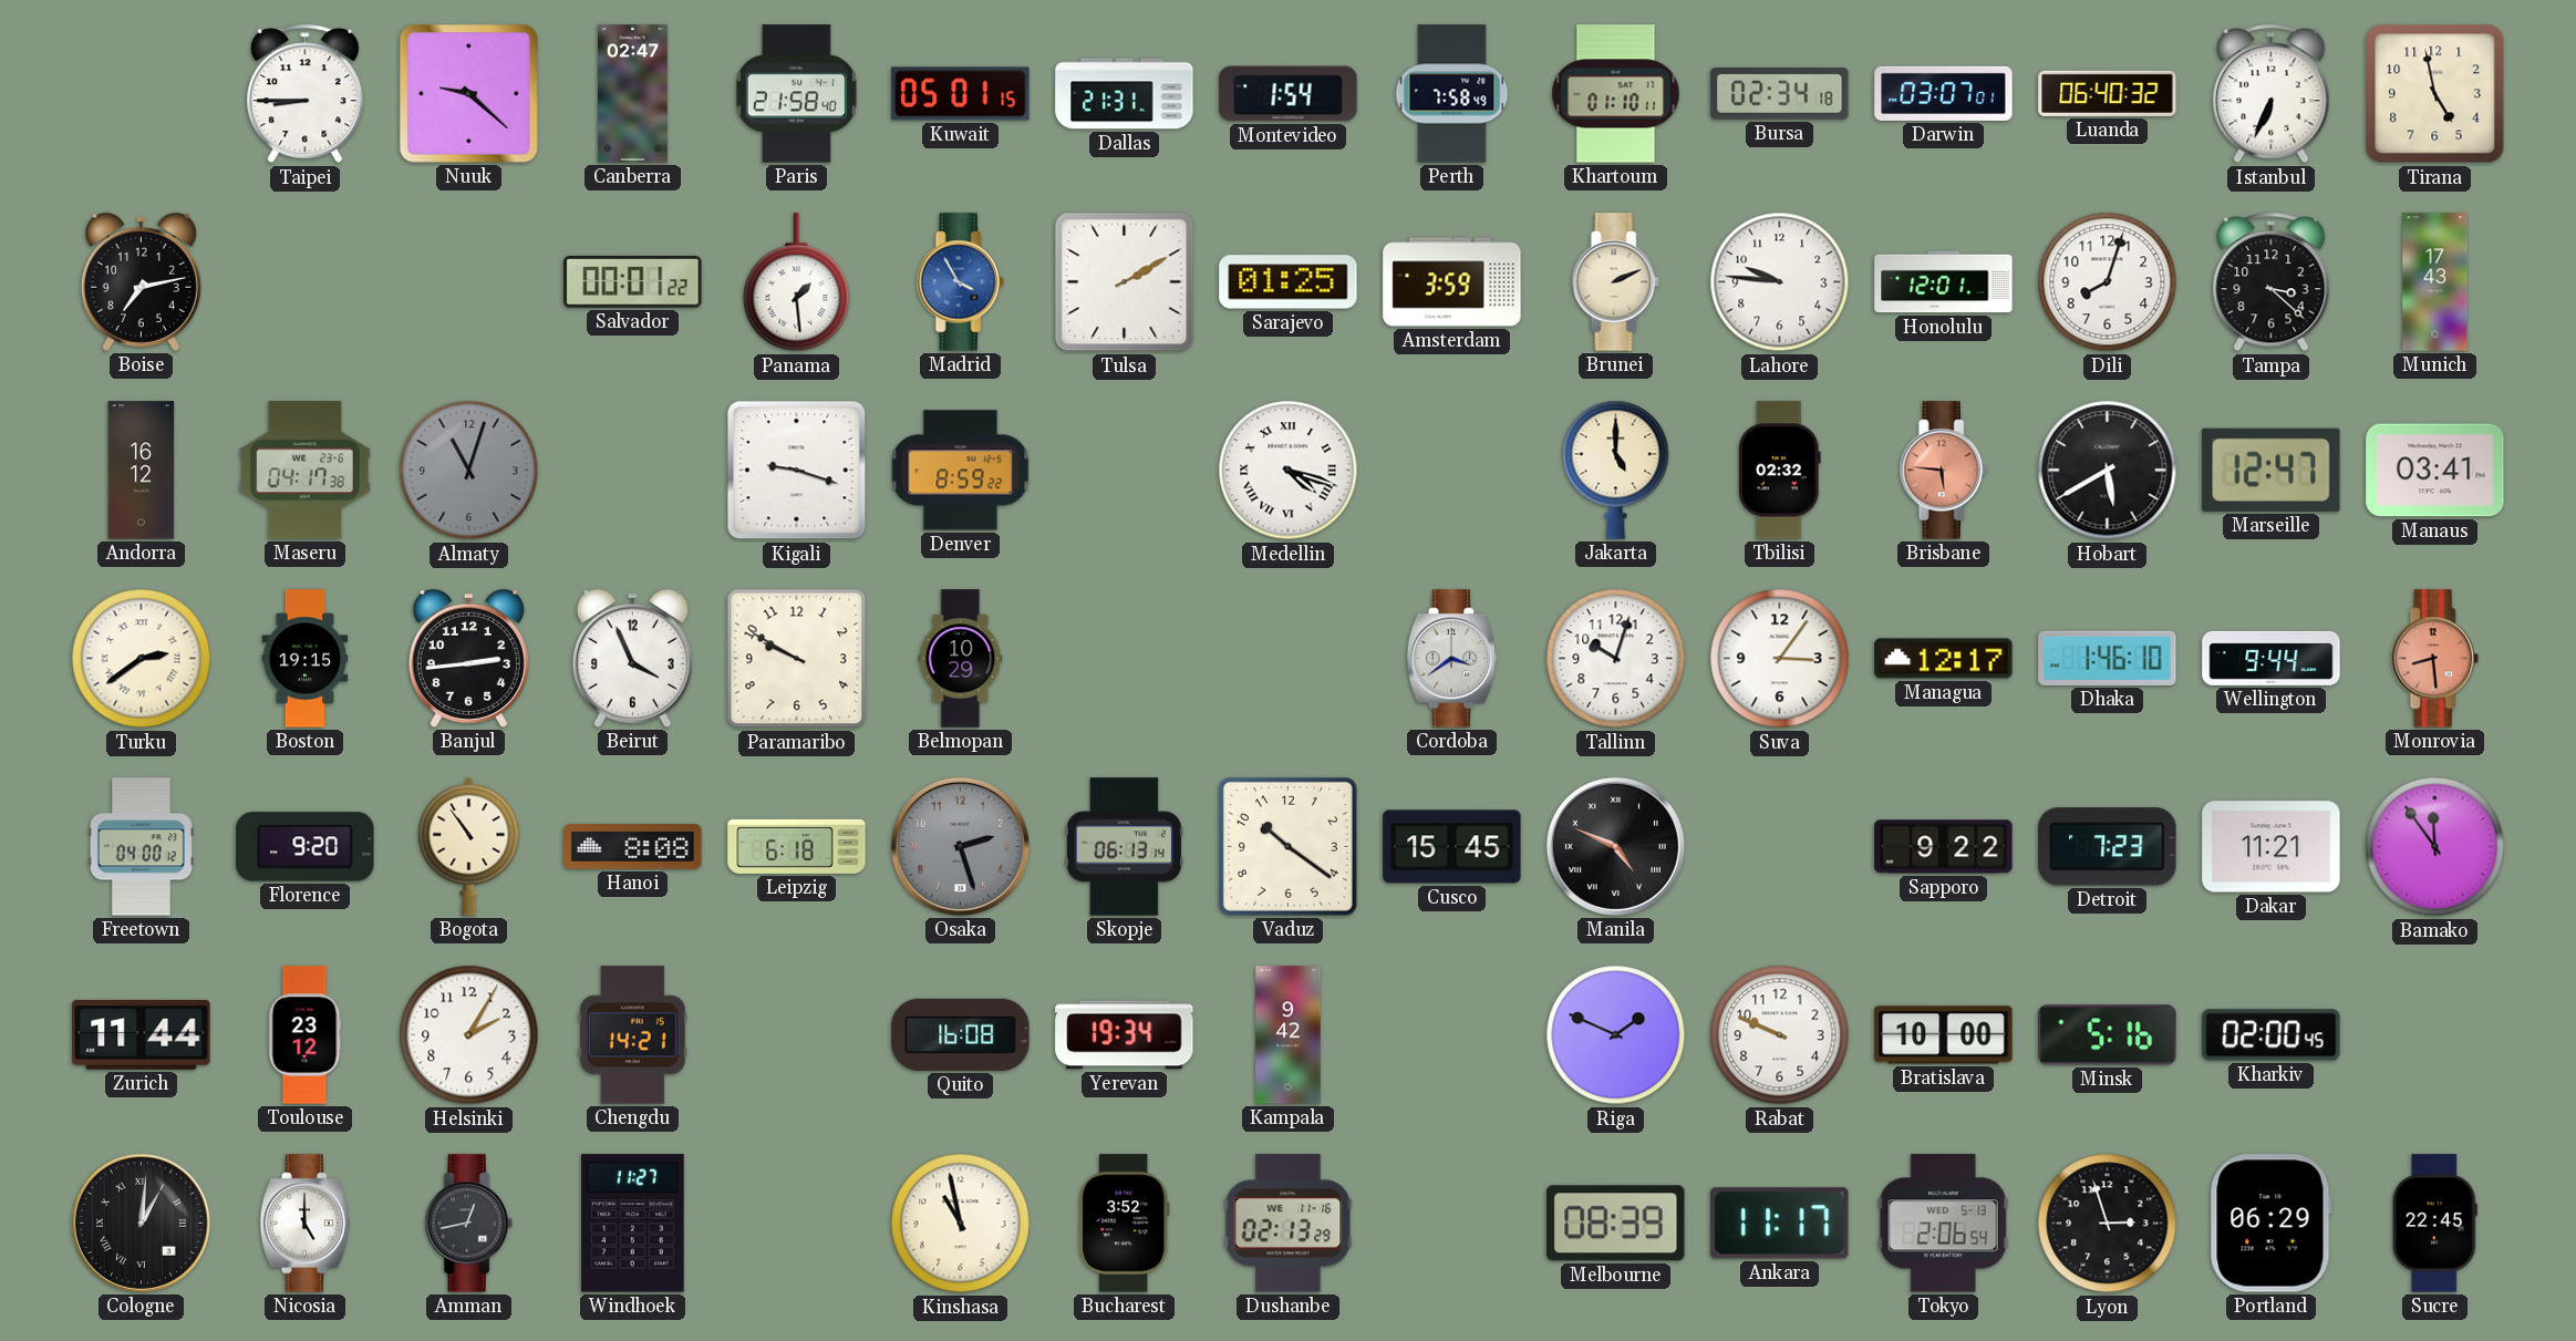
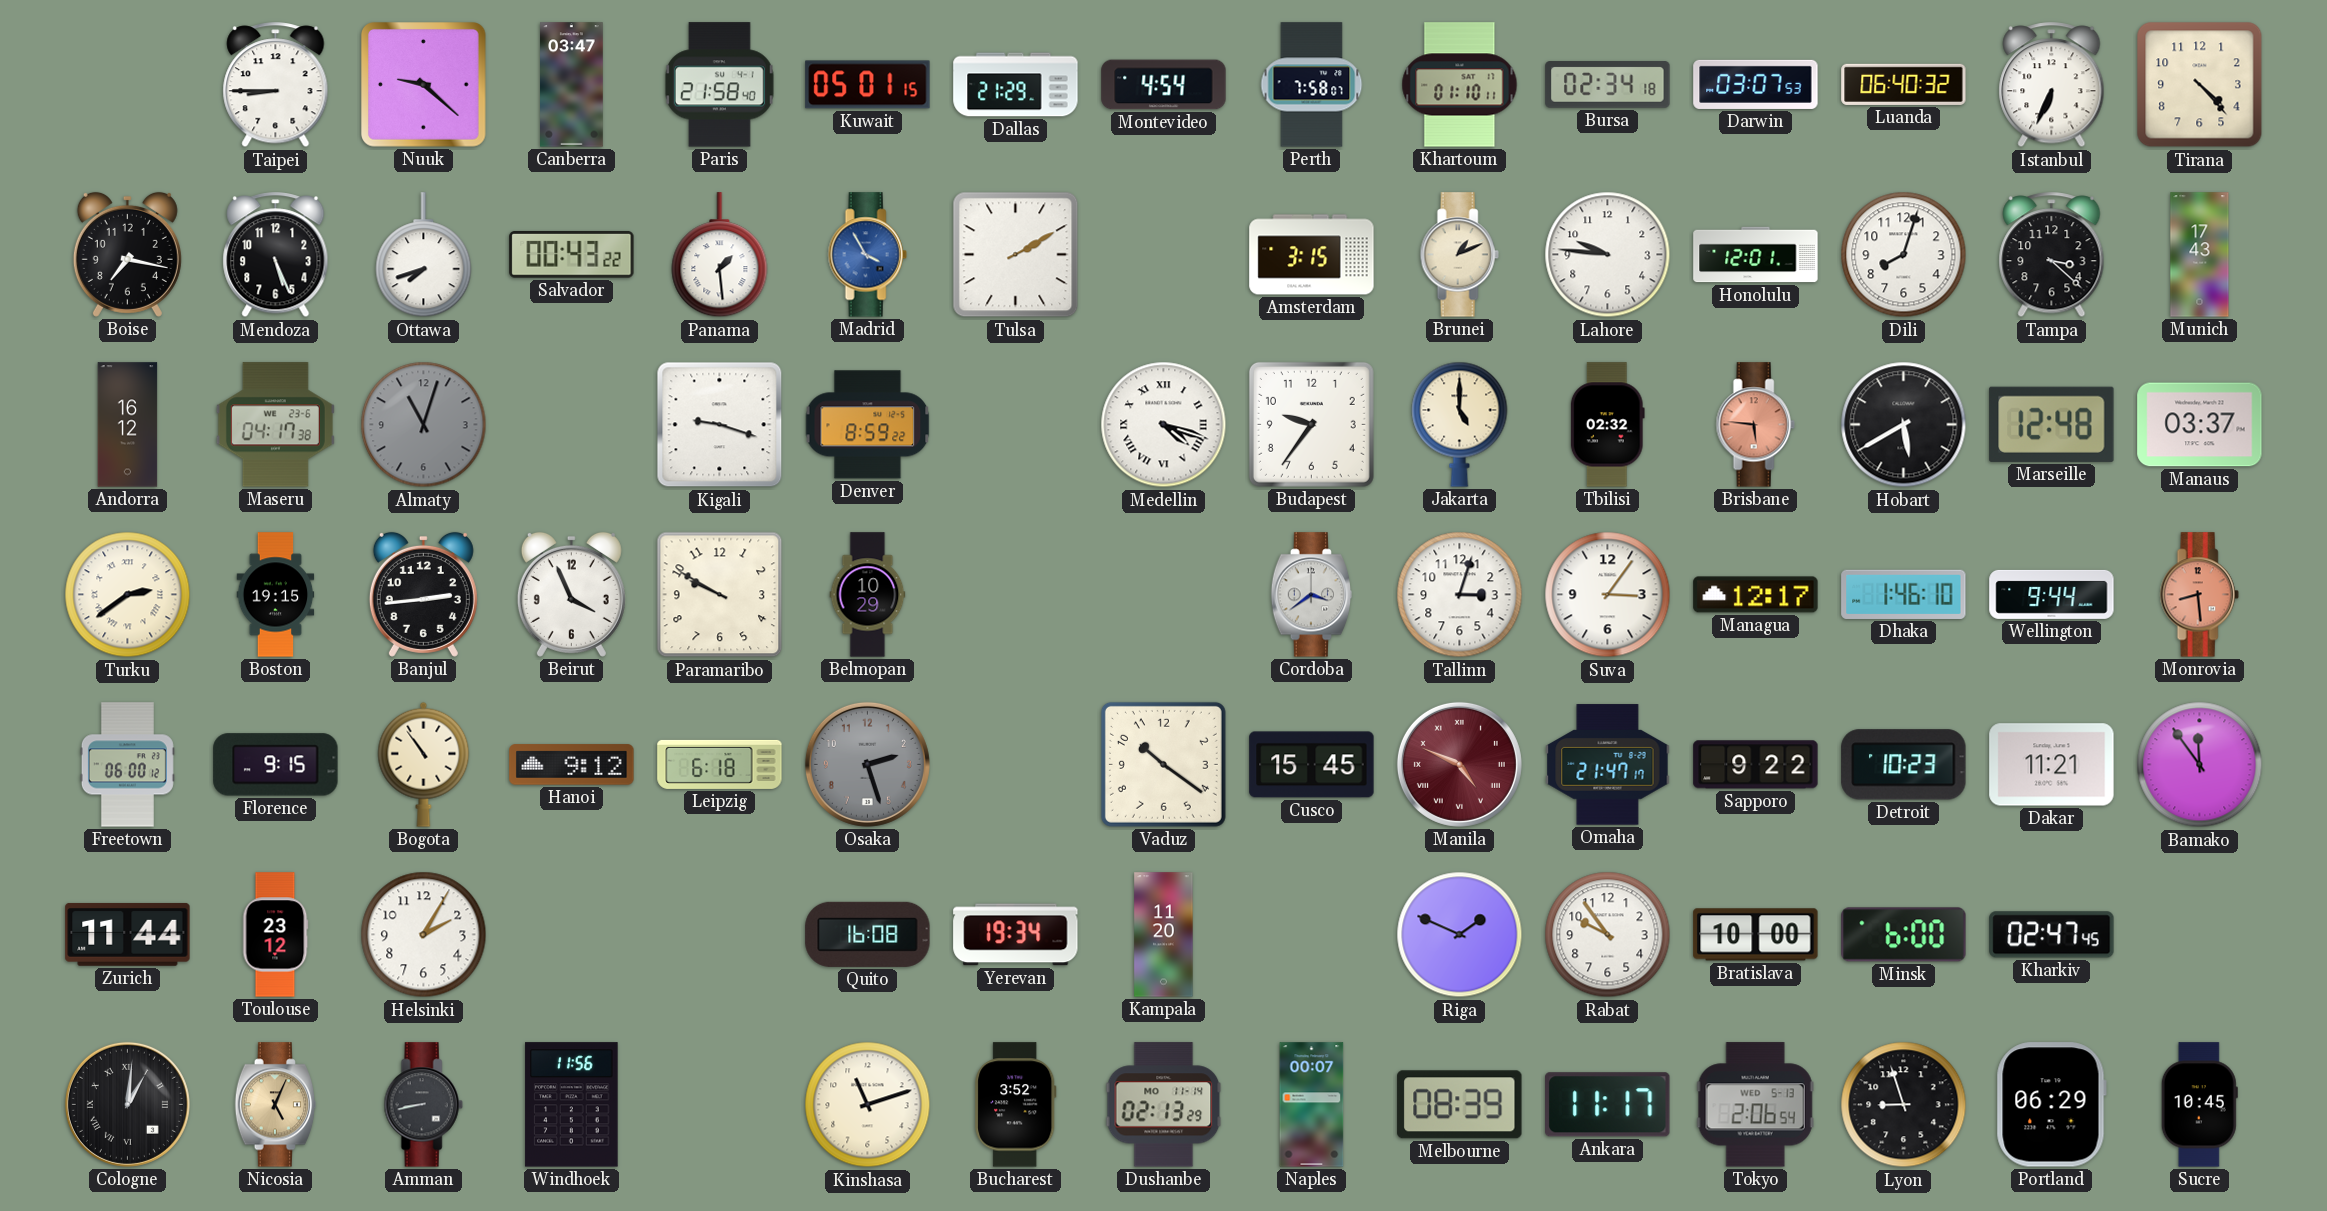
Canberra: 02:47 -> 03:47
Dallas: 21:31 -> 21:29
Montevideo: 1:54 -> 4:54
Perth: 7:58:49 -> 7:58:07
Darwin: 03:07:01 -> 03:07:53
Tirana: 4:58 -> 4:23
Boise: 7:13 -> 7:17
Mendoza: none -> 5:26
Ottawa: none -> 7:42
Salvador: 00:01 -> 00:43
Sarajevo: 01:25 -> none
Amsterdam: 3:59 -> 3:15
Brunei: 2:11 -> 1:11
Budapest: none -> 9:36
Marseille: 12:47 -> 12:48
Manaus: 03:41 -> 03:37
Tallinn: 10:03 -> 3:03
Freetown: 04:00 -> 06:00
Florence: 9:20 -> 9:15
Hanoi: 8:08 -> 9:12
Skopje: 06:13 -> none
Manila dial: black -> burgundy
Omaha: none -> 21:47
Detroit: 7:23 -> 10:23
Chengdu: 14:21 -> none
Kampala: 9:42 -> 11:20
Rabat: 9:49 -> 9:54
Minsk: 5:16 -> 6:00
Kharkiv: 02:00 -> 02:47
Nicosia: 5:00 -> 5:04
Nicosia dial: white -> champagne
Amman: 12:43 -> 8:43
Windhoek: 11:27 -> 11:56
Kinshasa: 10:58 -> 11:12
Dushanbe date: WE 11-16 -> MO 11-14
Naples: none -> 00:07
Lyon: 2:57 -> 8:57
Sucre: 22:45 -> 10:45
